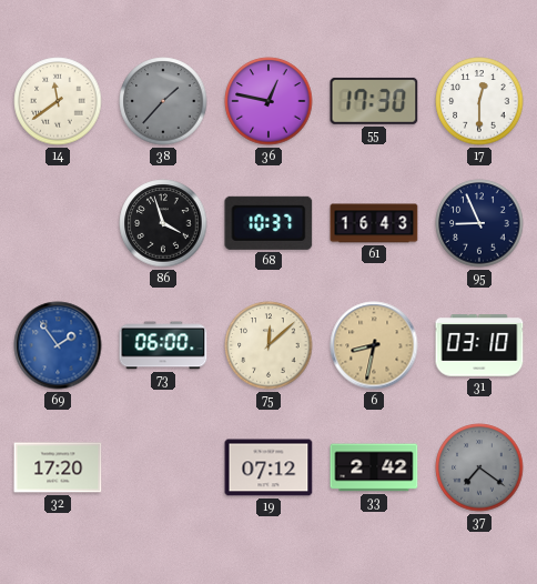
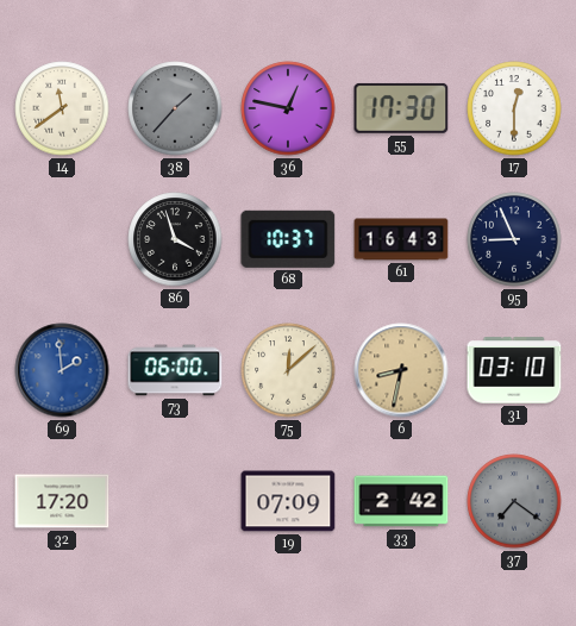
69: 1:54 -> 1:59
19: 07:12 -> 07:09
